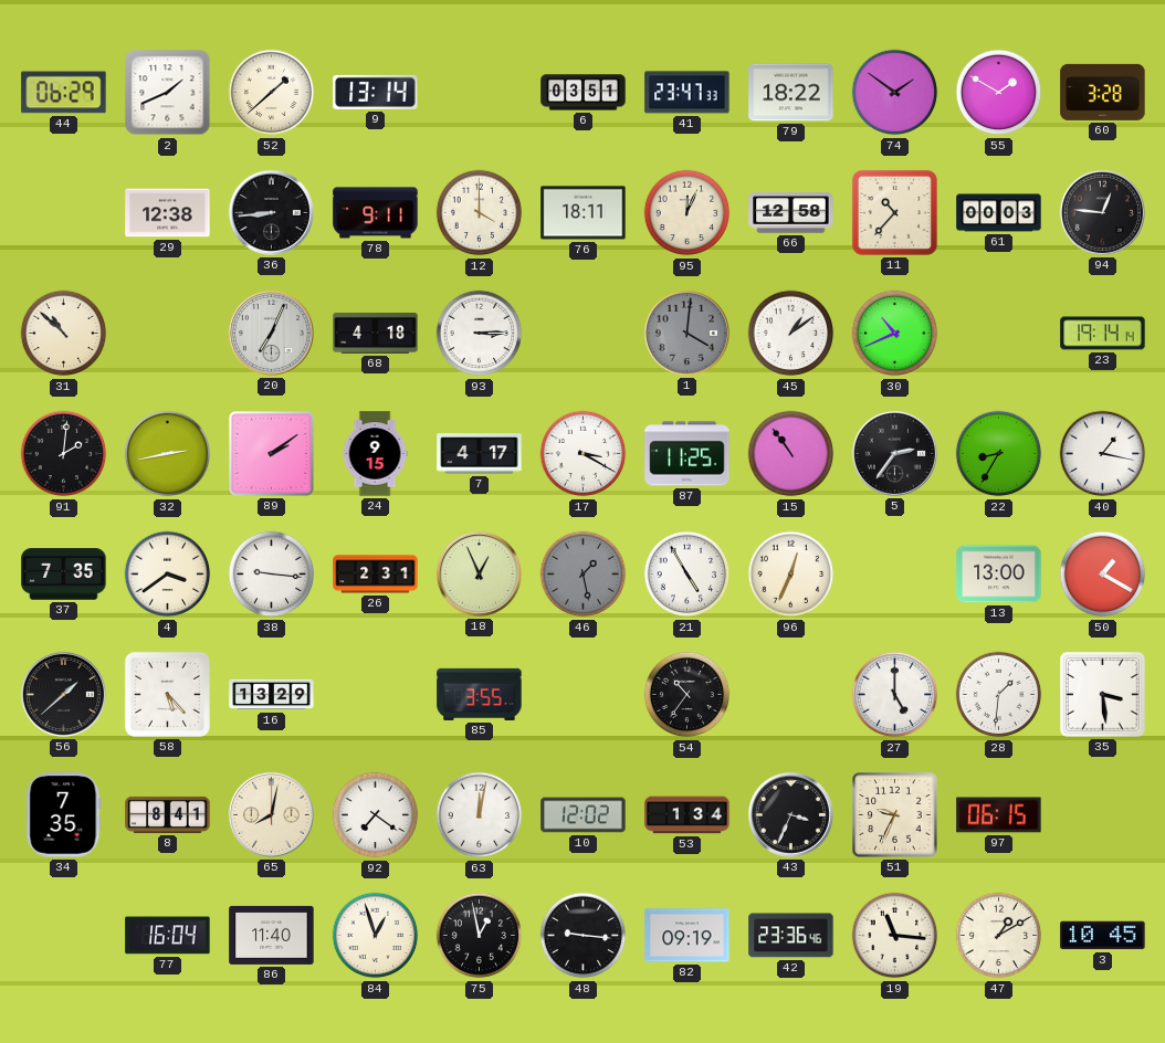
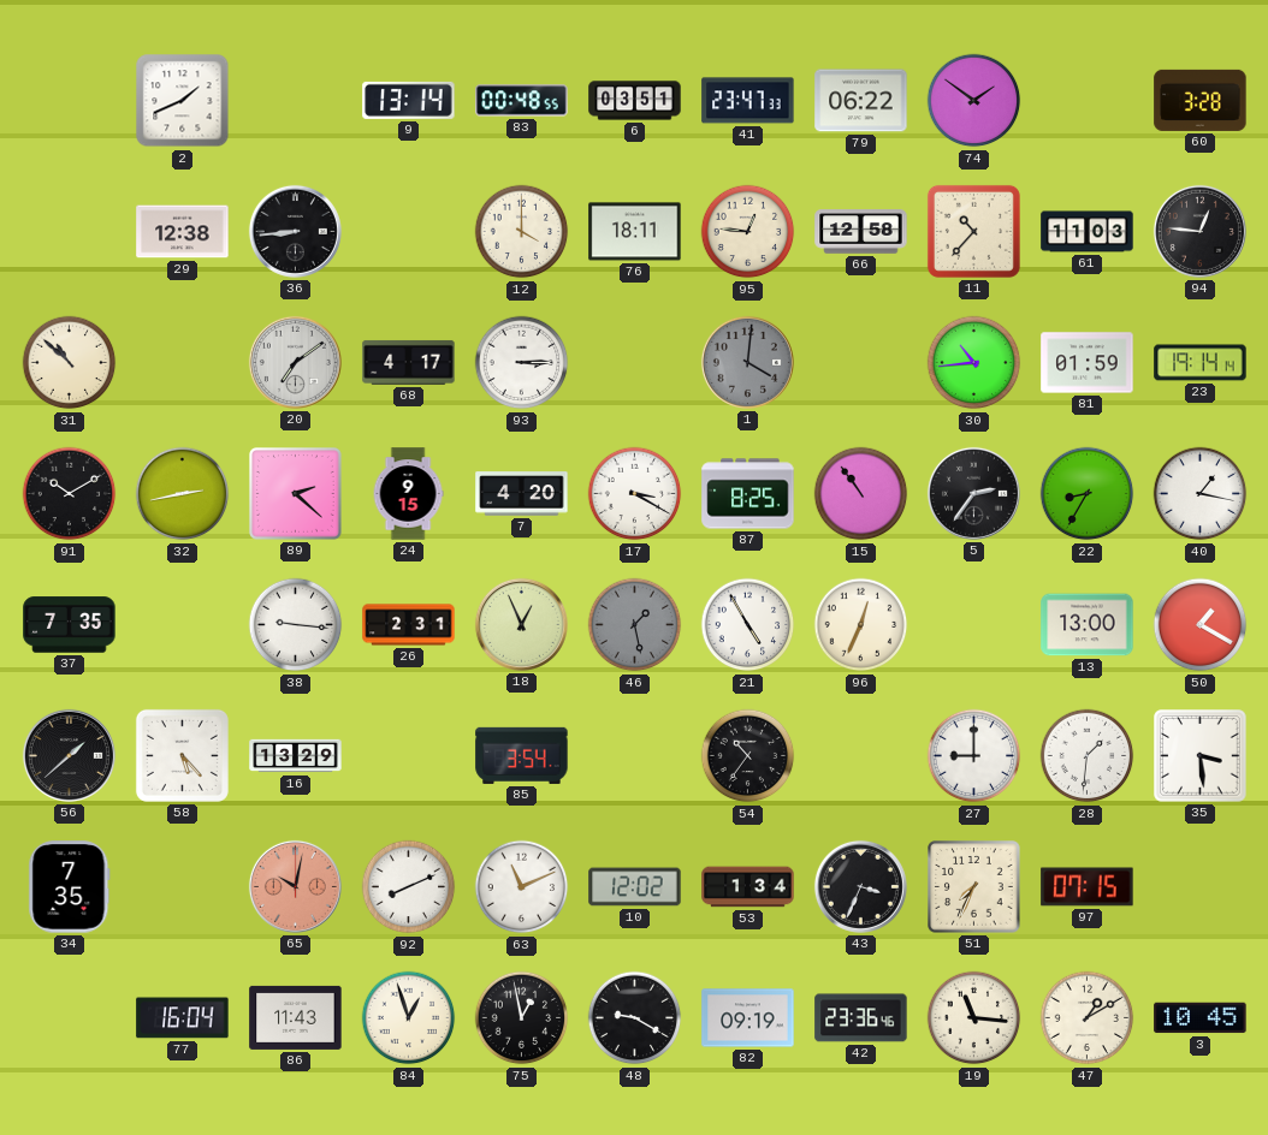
44: 06:29 -> none
52: 1:38 -> none
83: none -> 00:48
79: 18:22 -> 06:22
55: 1:50 -> none
78: 9:11 -> none
95: 12:04 -> 12:46
61: 00:03 -> 11:03
20: 7:04 -> 7:09
68: 4:18 -> 4:17
45: 1:09 -> none
30: 10:41 -> 10:44
81: none -> 01:59
91: 2:01 -> 10:10
89: 2:09 -> 2:22
7: 4:17 -> 4:20
87: 11:25 -> 8:25
4: 3:39 -> none
85: 3:55 -> 3:54
27: 5:00 -> 9:00
8: 8:41 -> none
65: 8:02 -> 10:02
65 dial: cream -> salmon
92: 7:21 -> 8:11
63: 12:02 -> 11:11
51: 9:34 -> 7:34
97: 06:15 -> 07:15
86: 11:40 -> 11:43
48: 9:16 -> 9:20
